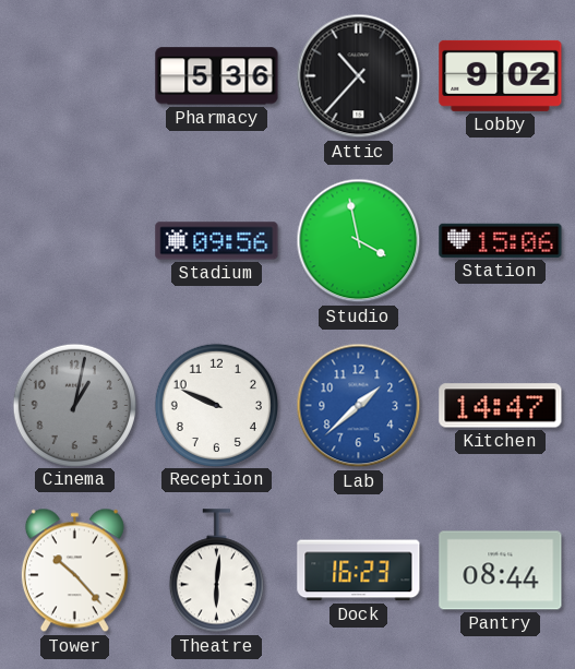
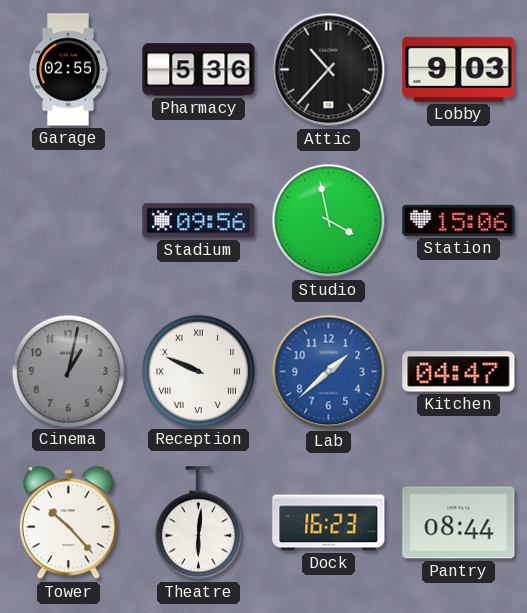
Garage: none -> 02:55
Lobby: 9:02 -> 9:03
Reception numerals: Arabic -> Roman
Kitchen: 14:47 -> 04:47
